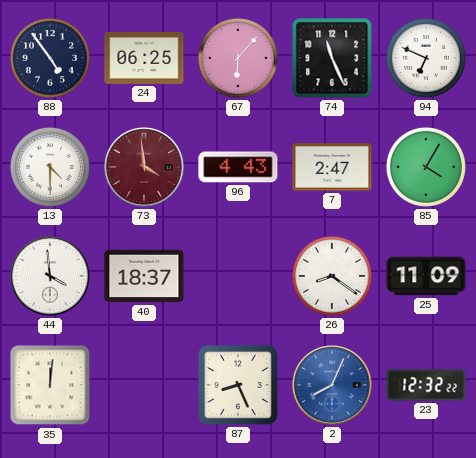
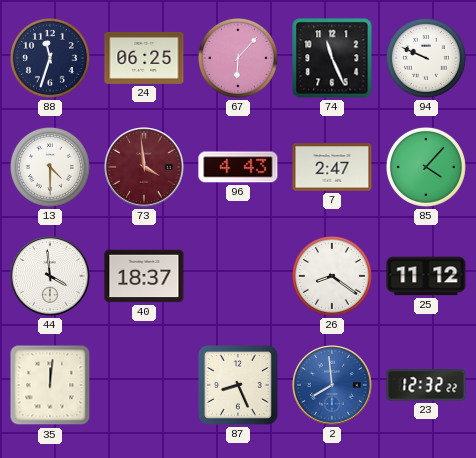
88: 4:54 -> 11:33
94: 6:49 -> 9:49
85: 4:05 -> 4:07
25: 11:09 -> 11:12
2: 8:04 -> 7:59
